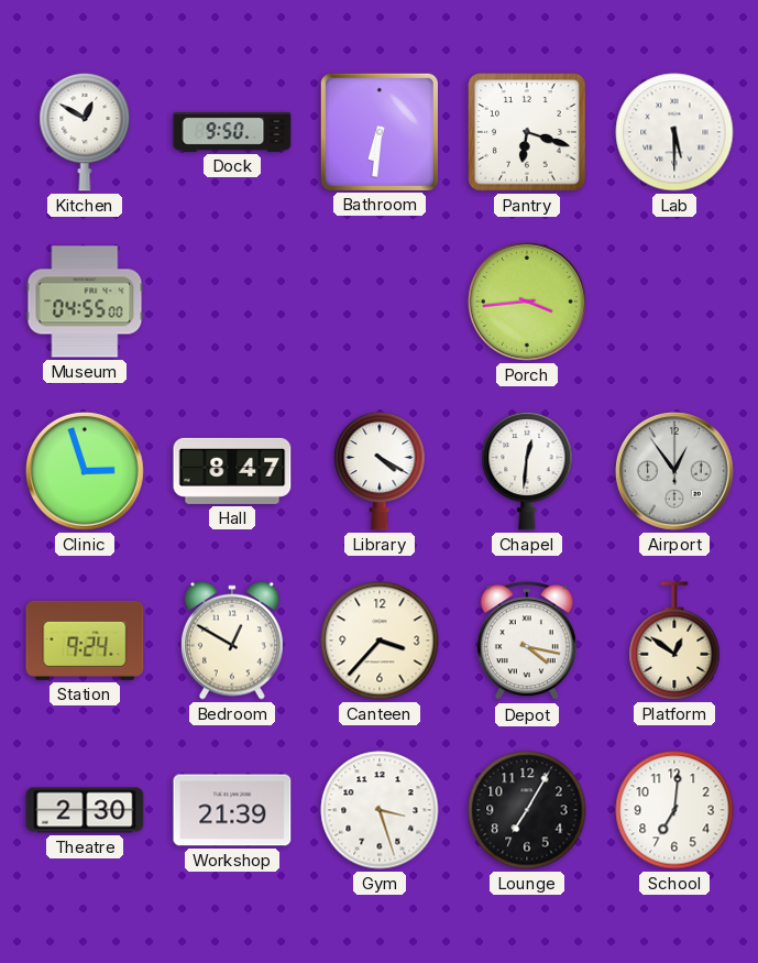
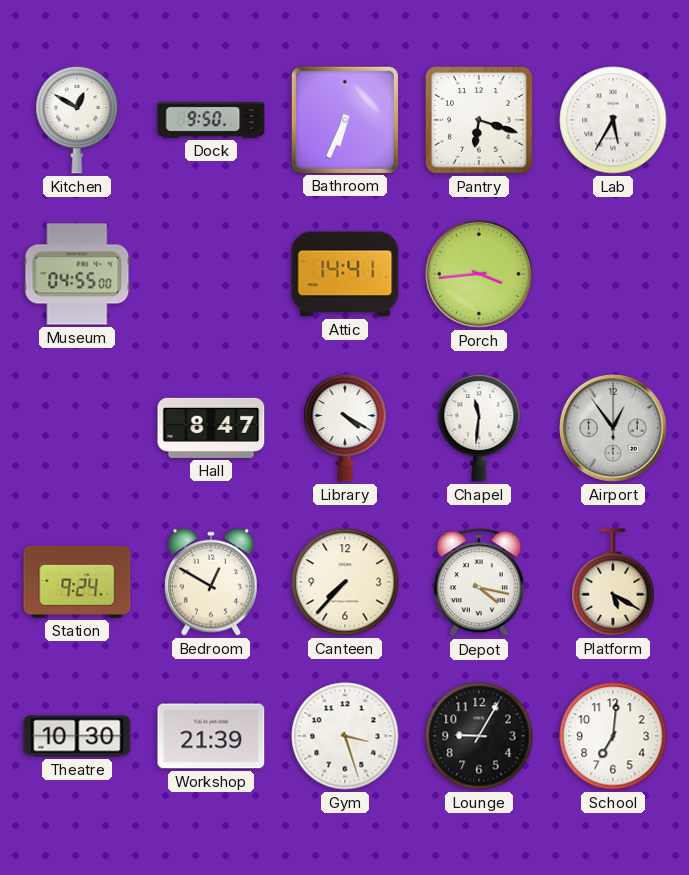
Bathroom: 6:31 -> 6:34
Lab: 5:30 -> 5:35
Attic: none -> 14:41
Clinic: 2:57 -> none
Chapel: 12:31 -> 11:31
Canteen: 3:37 -> 7:37
Platform: 12:51 -> 5:20
Theatre: 2:30 -> 10:30
Lounge: 7:05 -> 9:05
